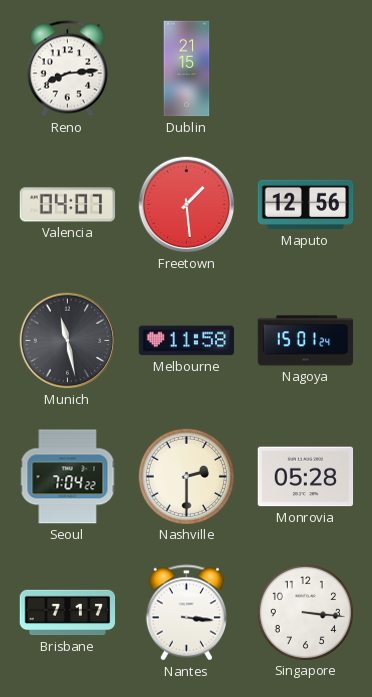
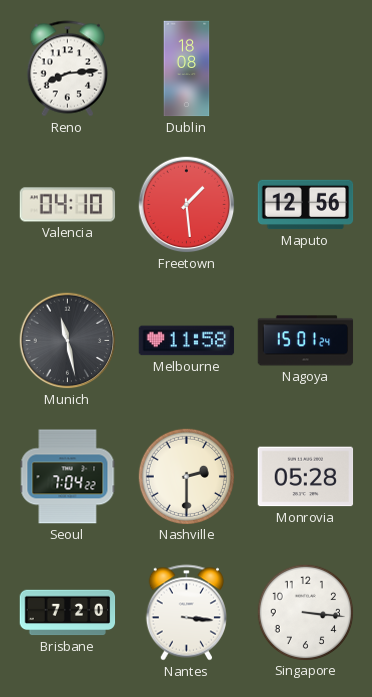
Dublin: 21:15 -> 18:08
Valencia: 04:07 -> 04:10
Brisbane: 7:17 -> 7:20
